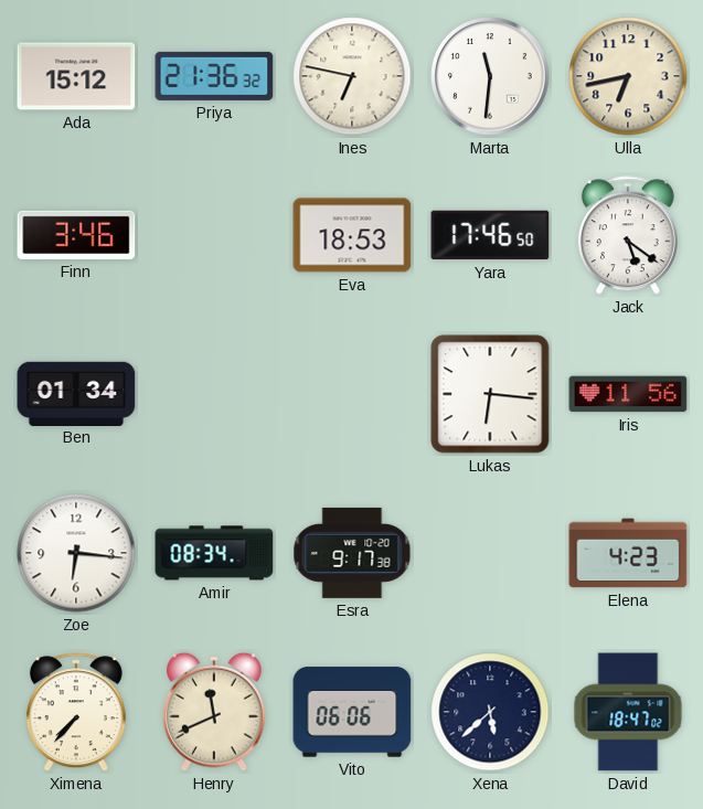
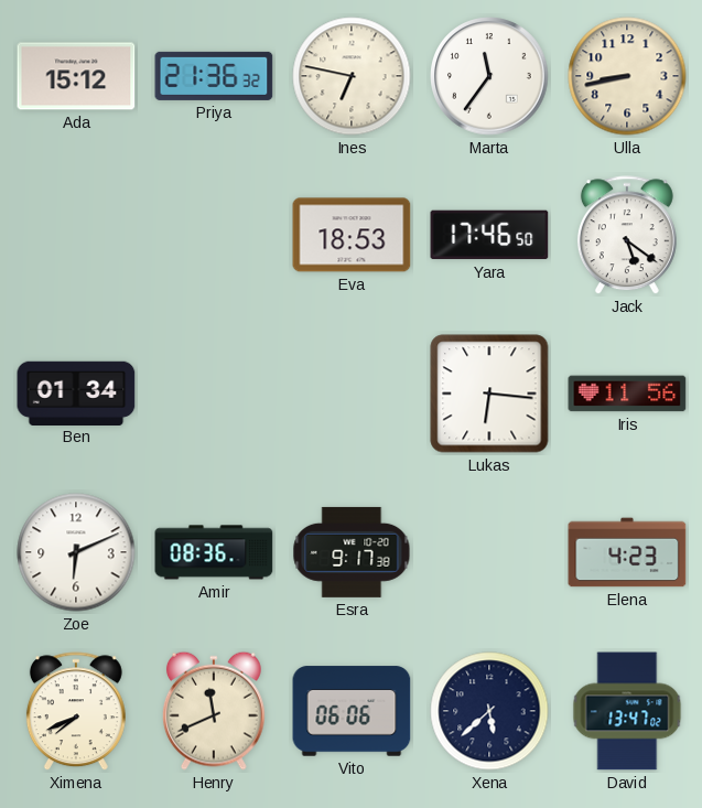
Marta: 11:31 -> 11:36
Ulla: 6:43 -> 8:43
Finn: 3:46 -> none
Zoe: 6:16 -> 6:11
Amir: 08:34 -> 08:36
Ximena: 7:37 -> 7:41
David: 18:47 -> 13:47
